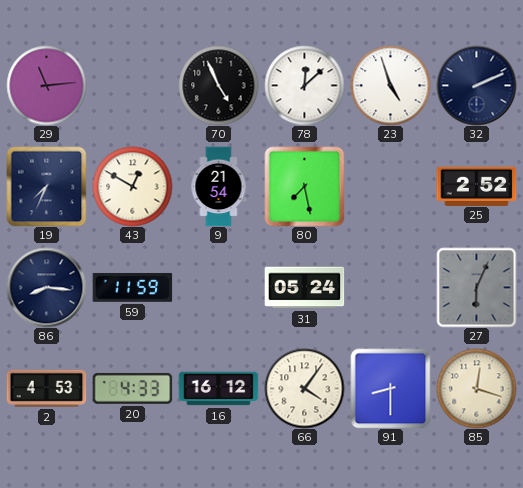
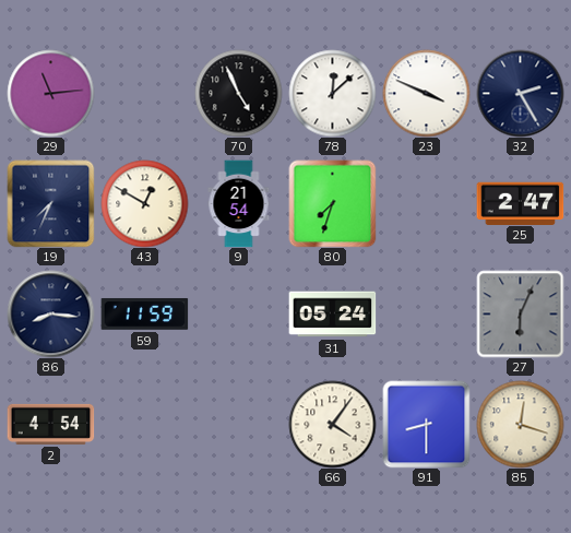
23: 4:57 -> 3:49
32: 2:11 -> 2:25
80: 7:28 -> 7:33
25: 2:52 -> 2:47
2: 4:53 -> 4:54
20: 4:33 -> none
16: 16:12 -> none
